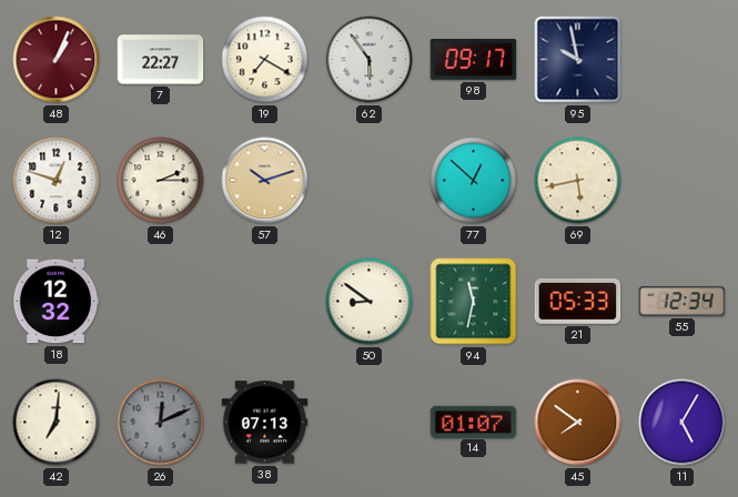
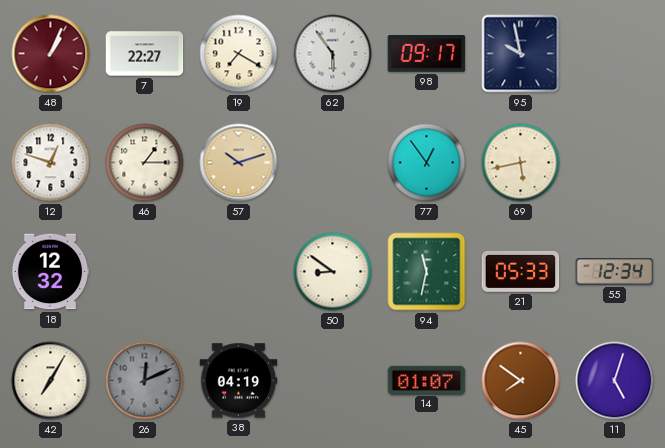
46: 2:15 -> 1:15
77: 12:52 -> 12:54
42: 7:01 -> 7:05
38: 07:13 -> 04:19
11: 5:05 -> 5:03
